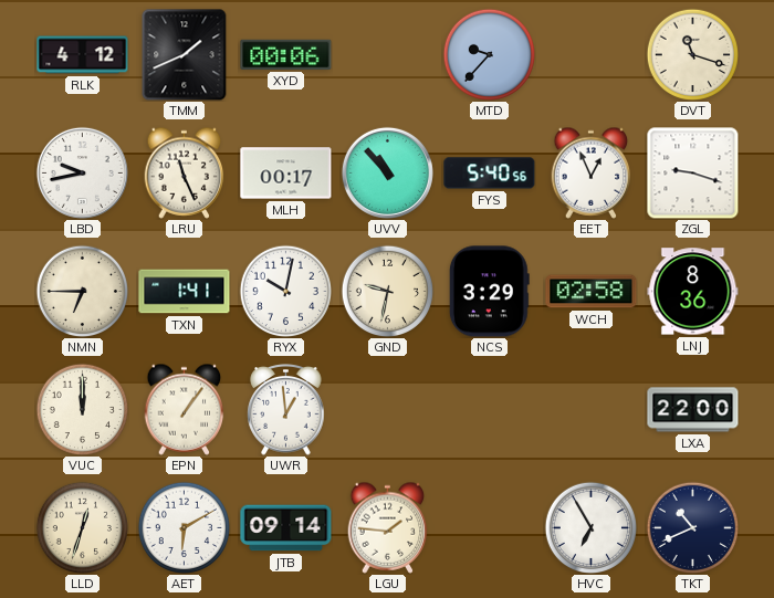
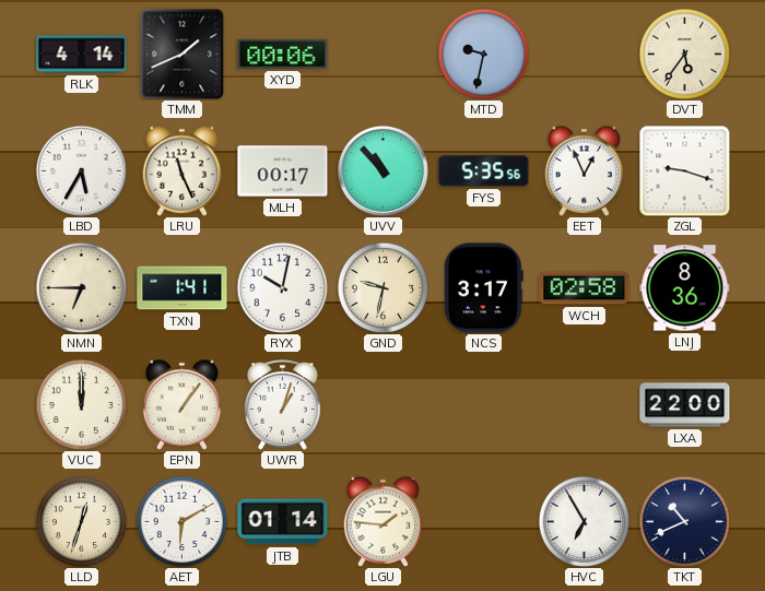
RLK: 4:12 -> 4:14
MTD: 9:37 -> 9:32
DVT: 11:18 -> 5:36
LBD: 9:43 -> 5:35
FYS: 5:40 -> 5:35
NCS: 3:29 -> 3:17
UWR: 12:59 -> 1:03
JTB: 09:14 -> 01:14
